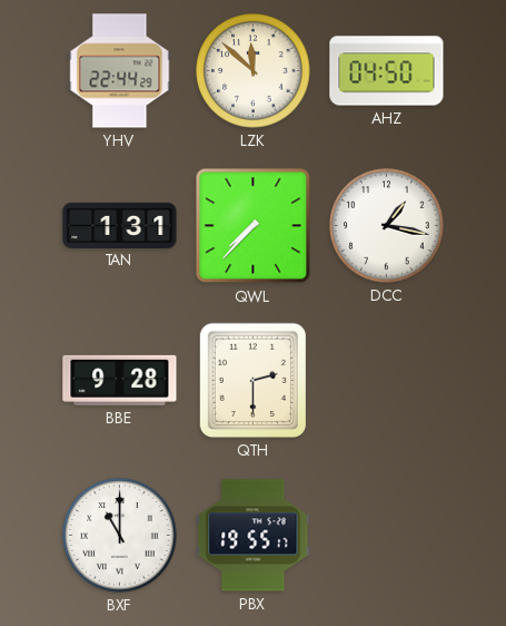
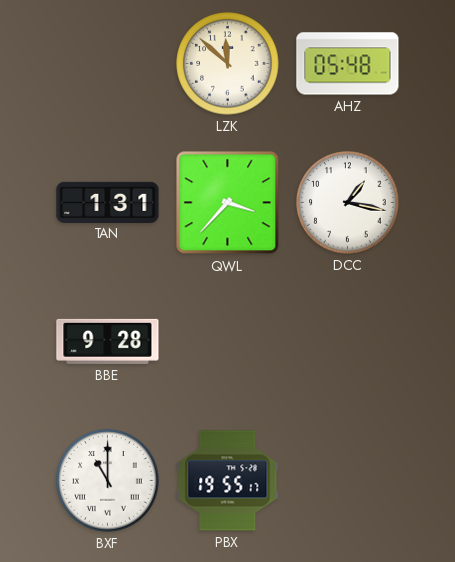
YHV: 22:44 -> none
AHZ: 04:50 -> 05:48
QWL: 7:37 -> 3:37
QTH: 2:30 -> none
